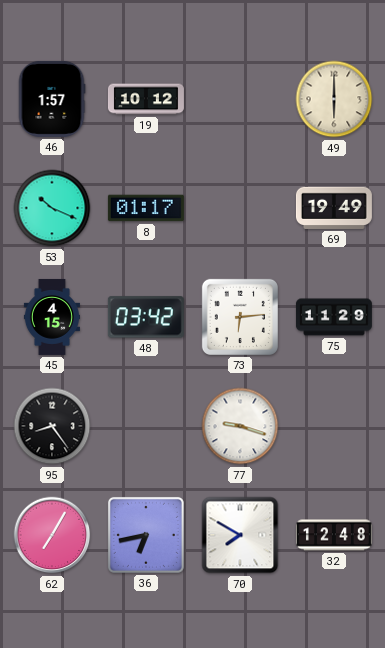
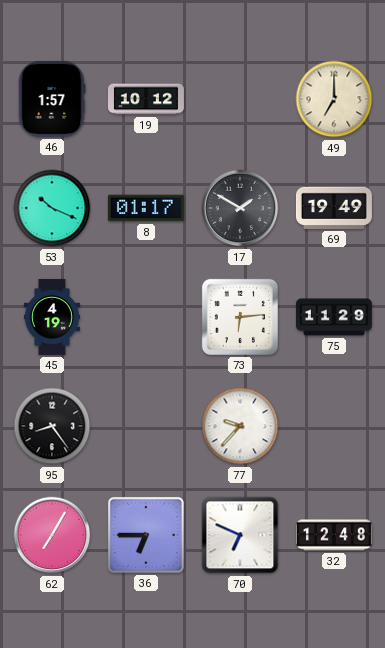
49: 6:00 -> 7:00
17: none -> 1:50
45: 4:15 -> 4:19
48: 03:42 -> none
77: 9:18 -> 9:37
36: 6:43 -> 6:45
70: 7:50 -> 6:49
